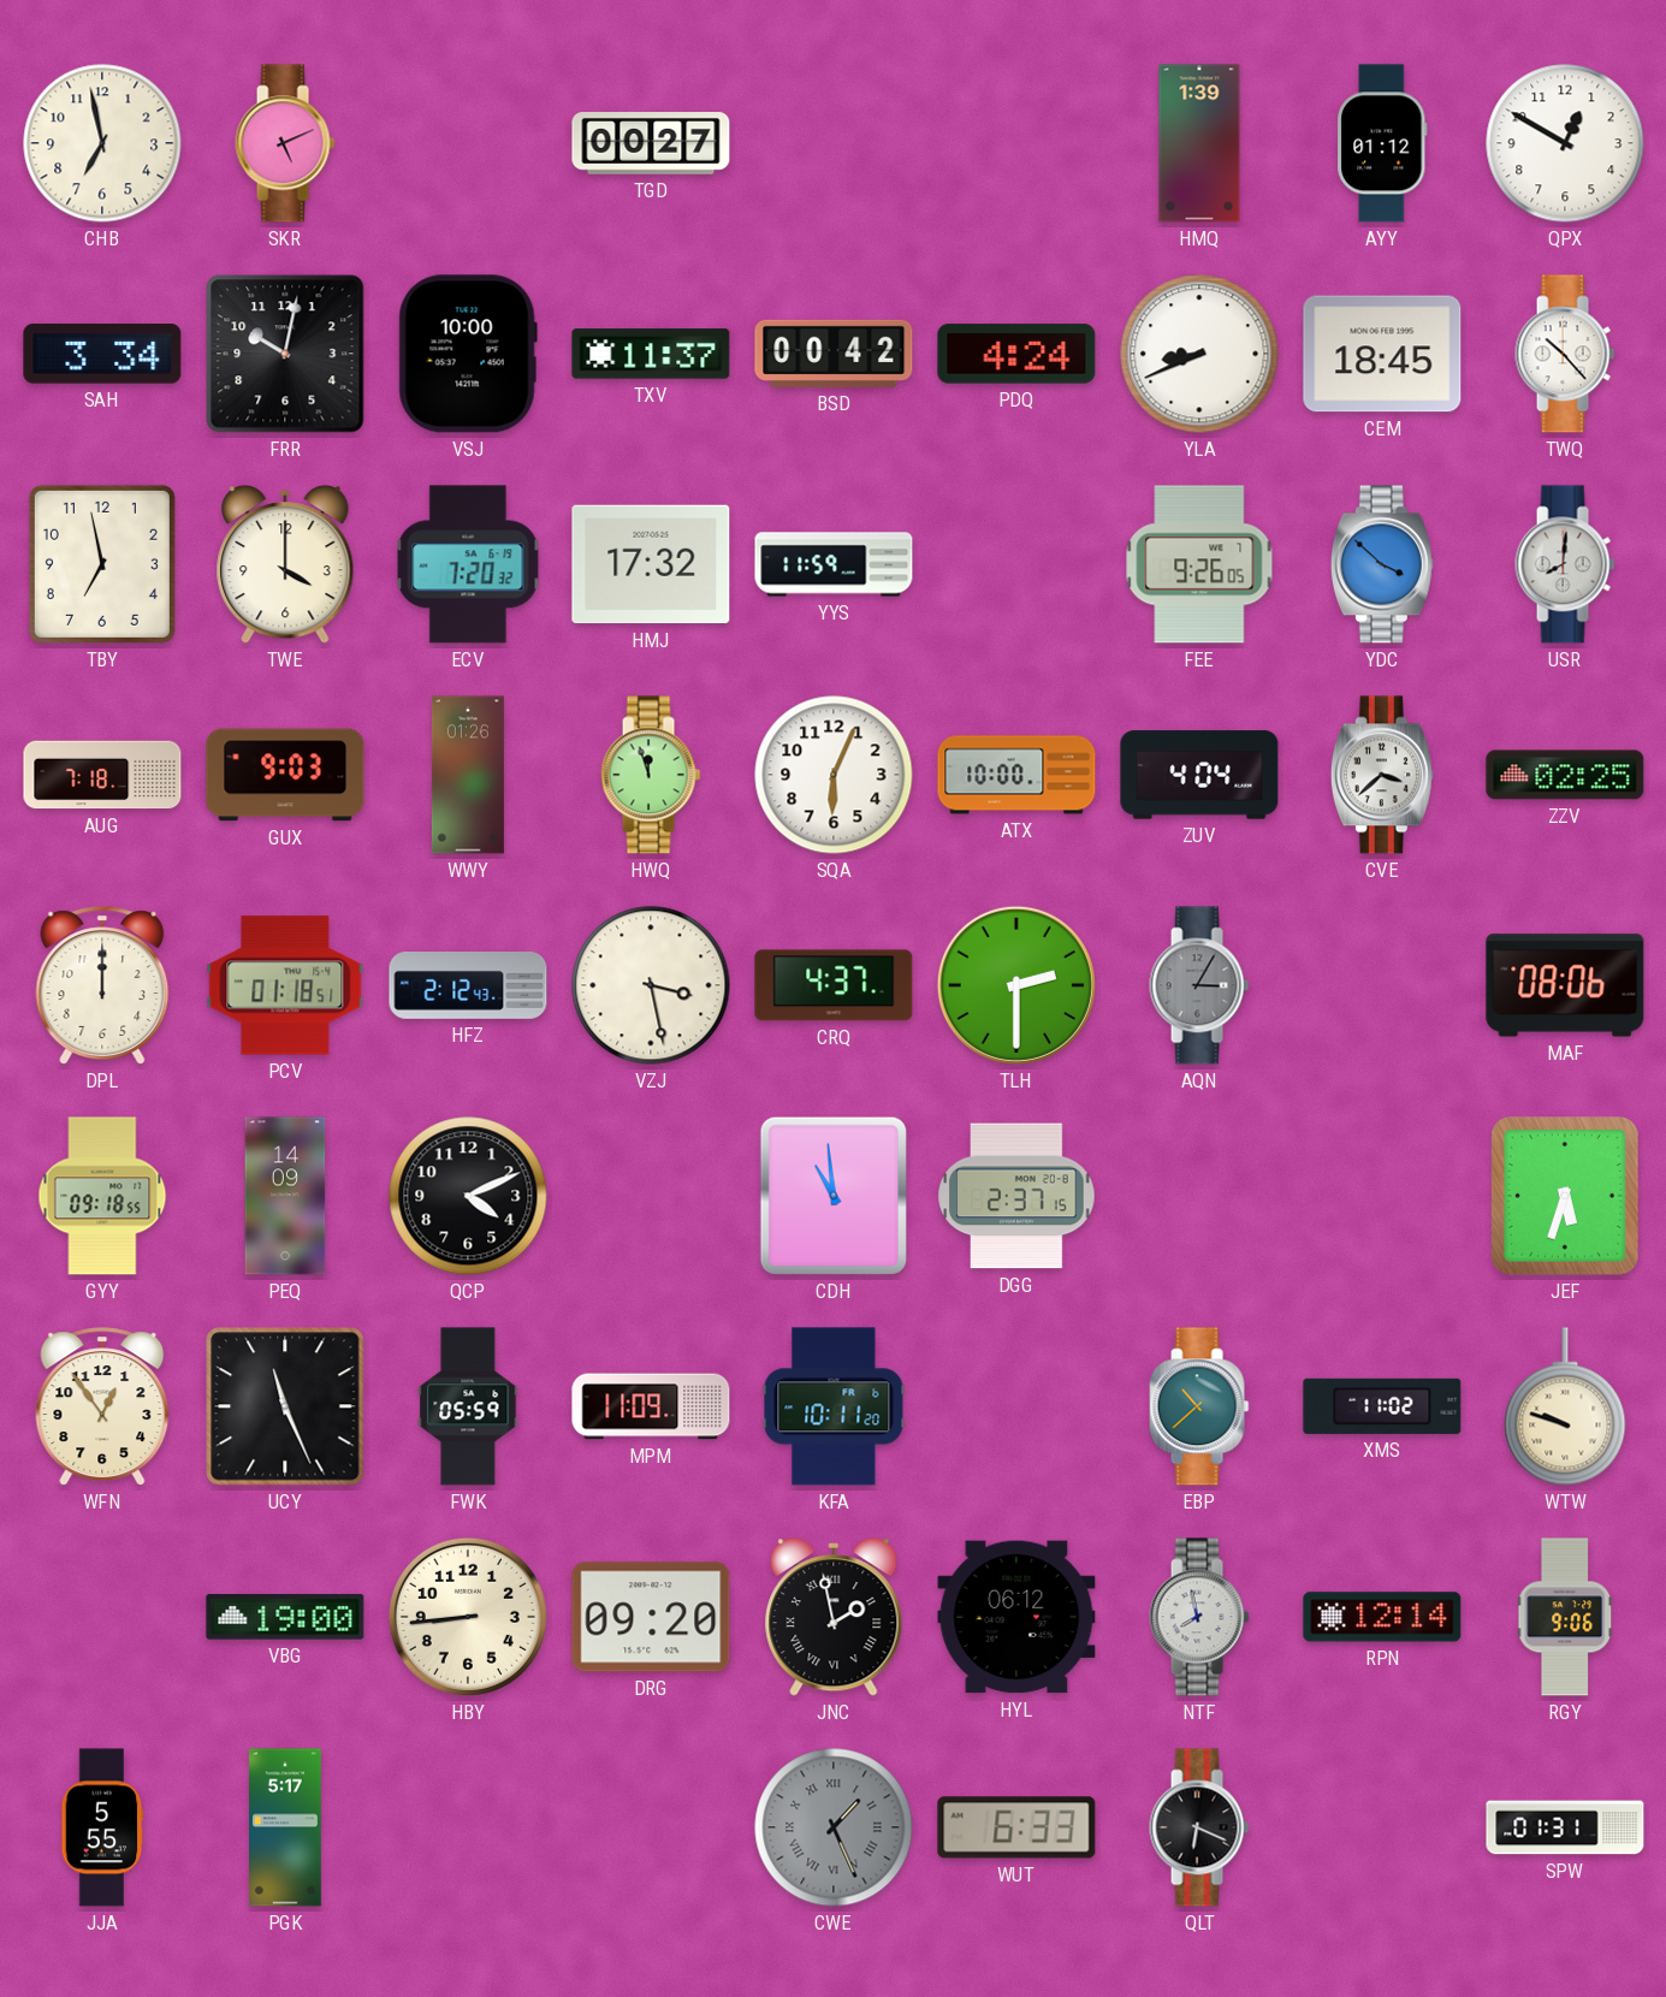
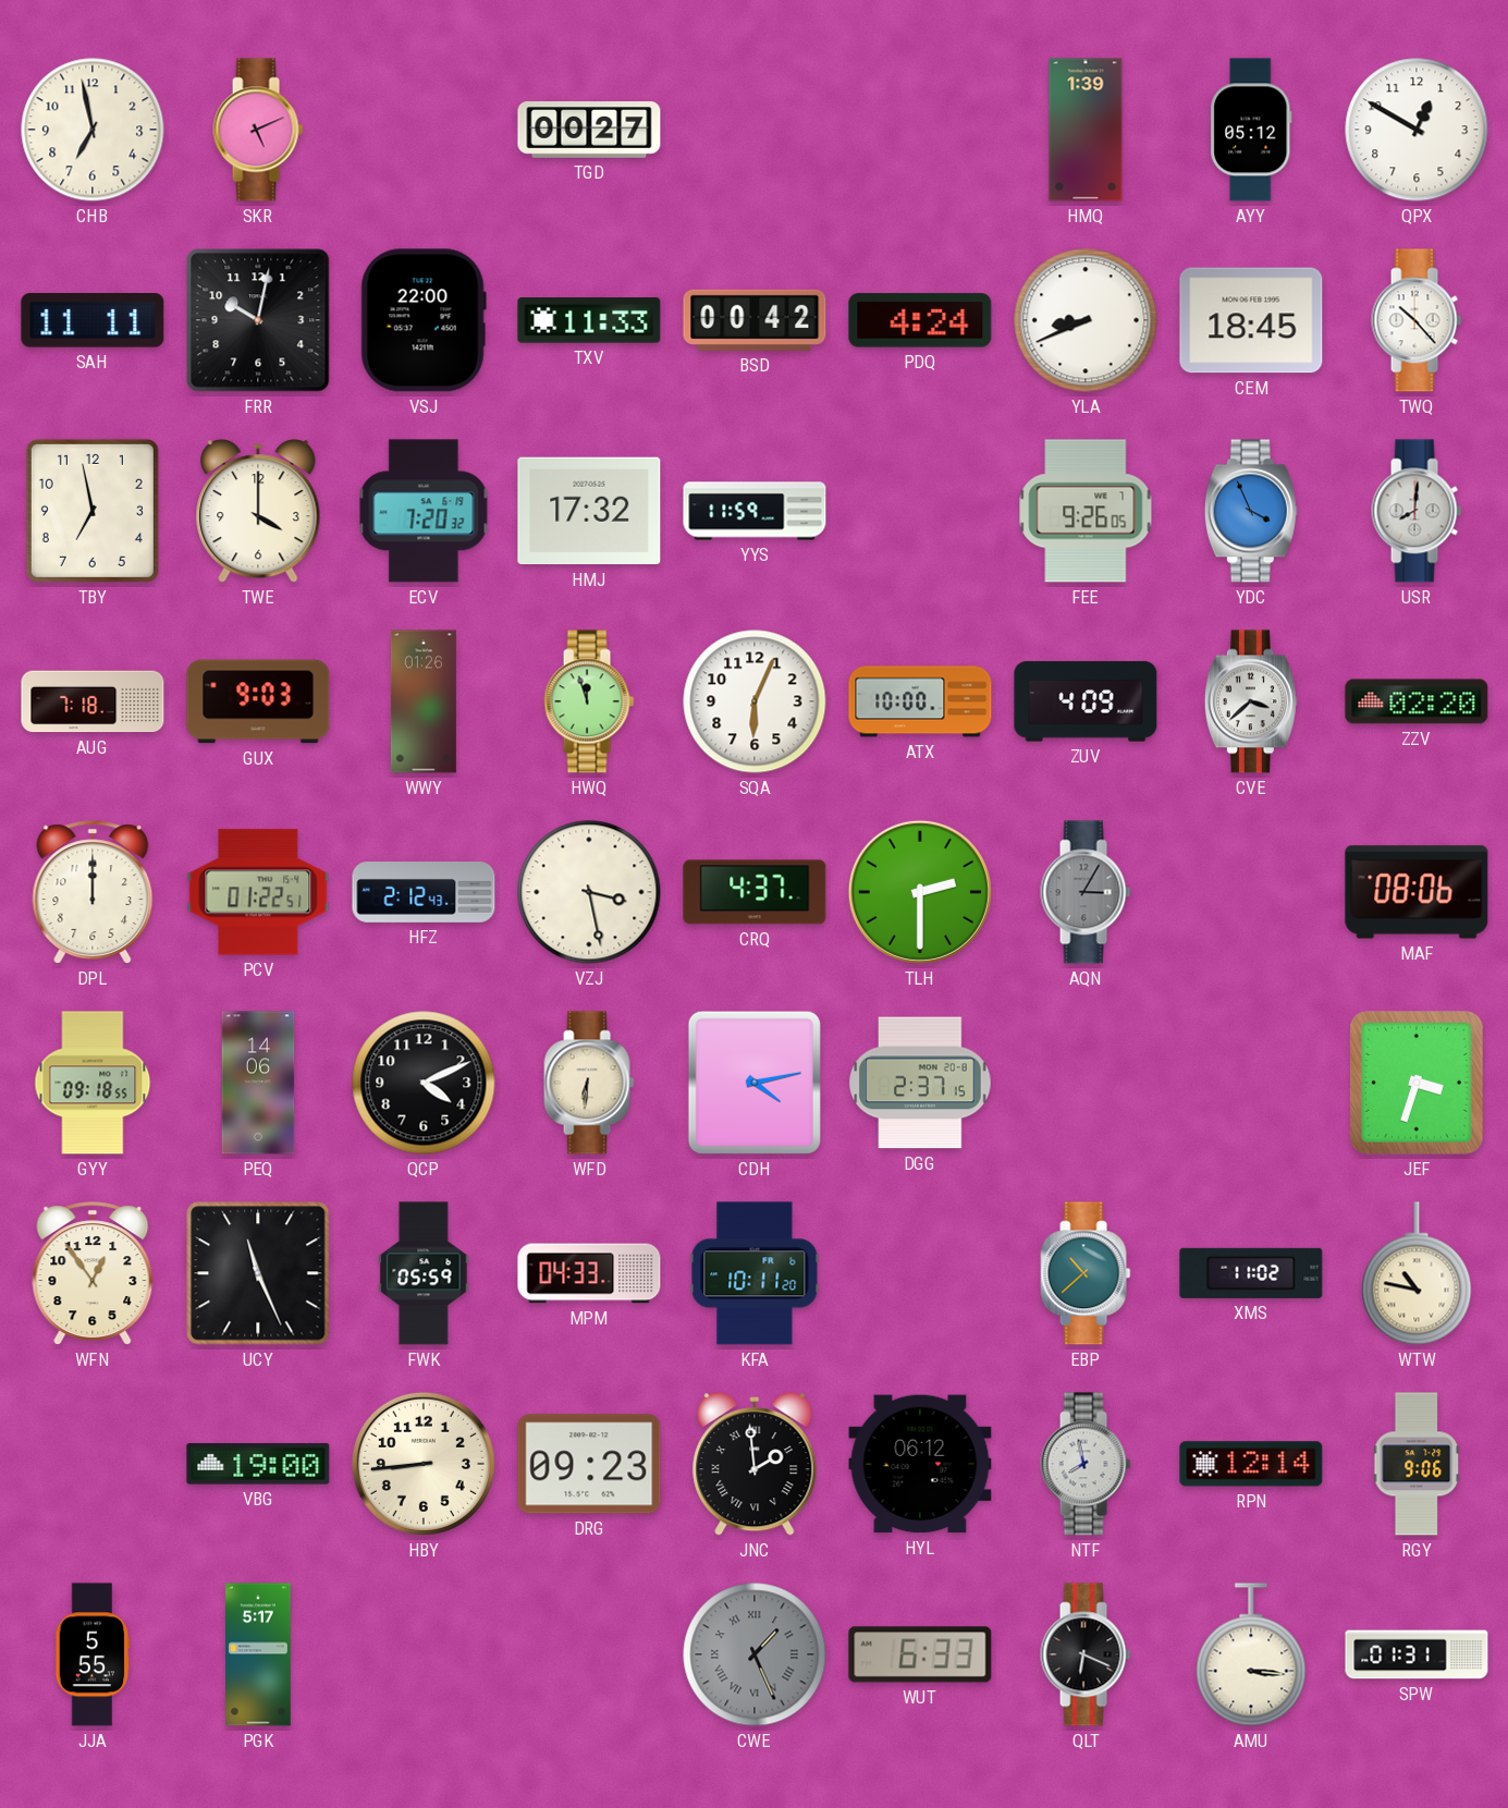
AYY: 01:12 -> 05:12
SAH: 3:34 -> 11:11
VSJ: 10:00 -> 22:00
TXV: 11:37 -> 11:33
YDC: 3:52 -> 3:56
ZUV: 4:04 -> 4:09
ZZV: 02:25 -> 02:20
PCV: 01:18 -> 01:22
PEQ: 14:09 -> 14:06
WFD: none -> 6:31
CDH: 10:59 -> 4:13
JEF: 5:33 -> 3:33
MPM: 11:09 -> 04:33
WTW: 9:48 -> 10:47
DRG: 09:20 -> 09:23
JNC: 1:58 -> 1:59
AMU: none -> 3:16
